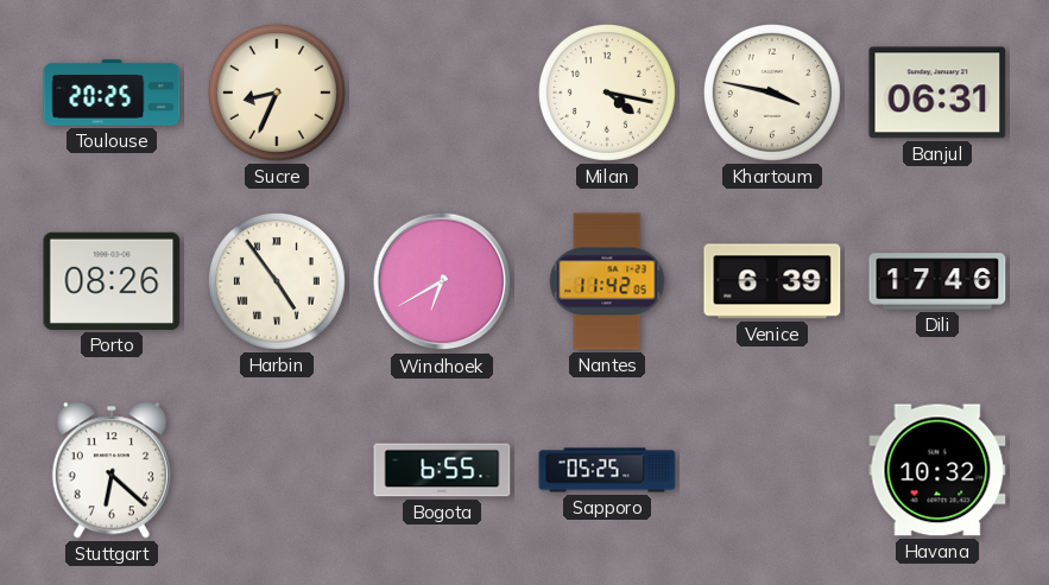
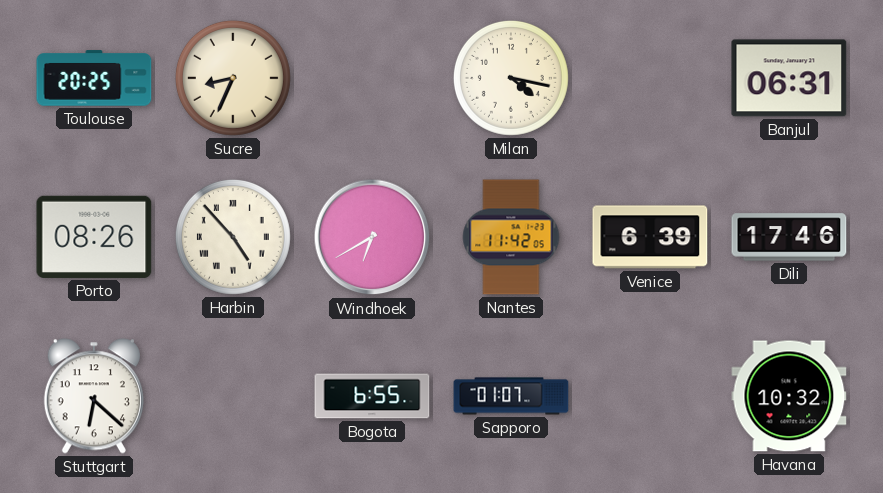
Khartoum: 3:47 -> none
Harbin: 4:54 -> 4:53
Sapporo: 05:25 -> 01:07
